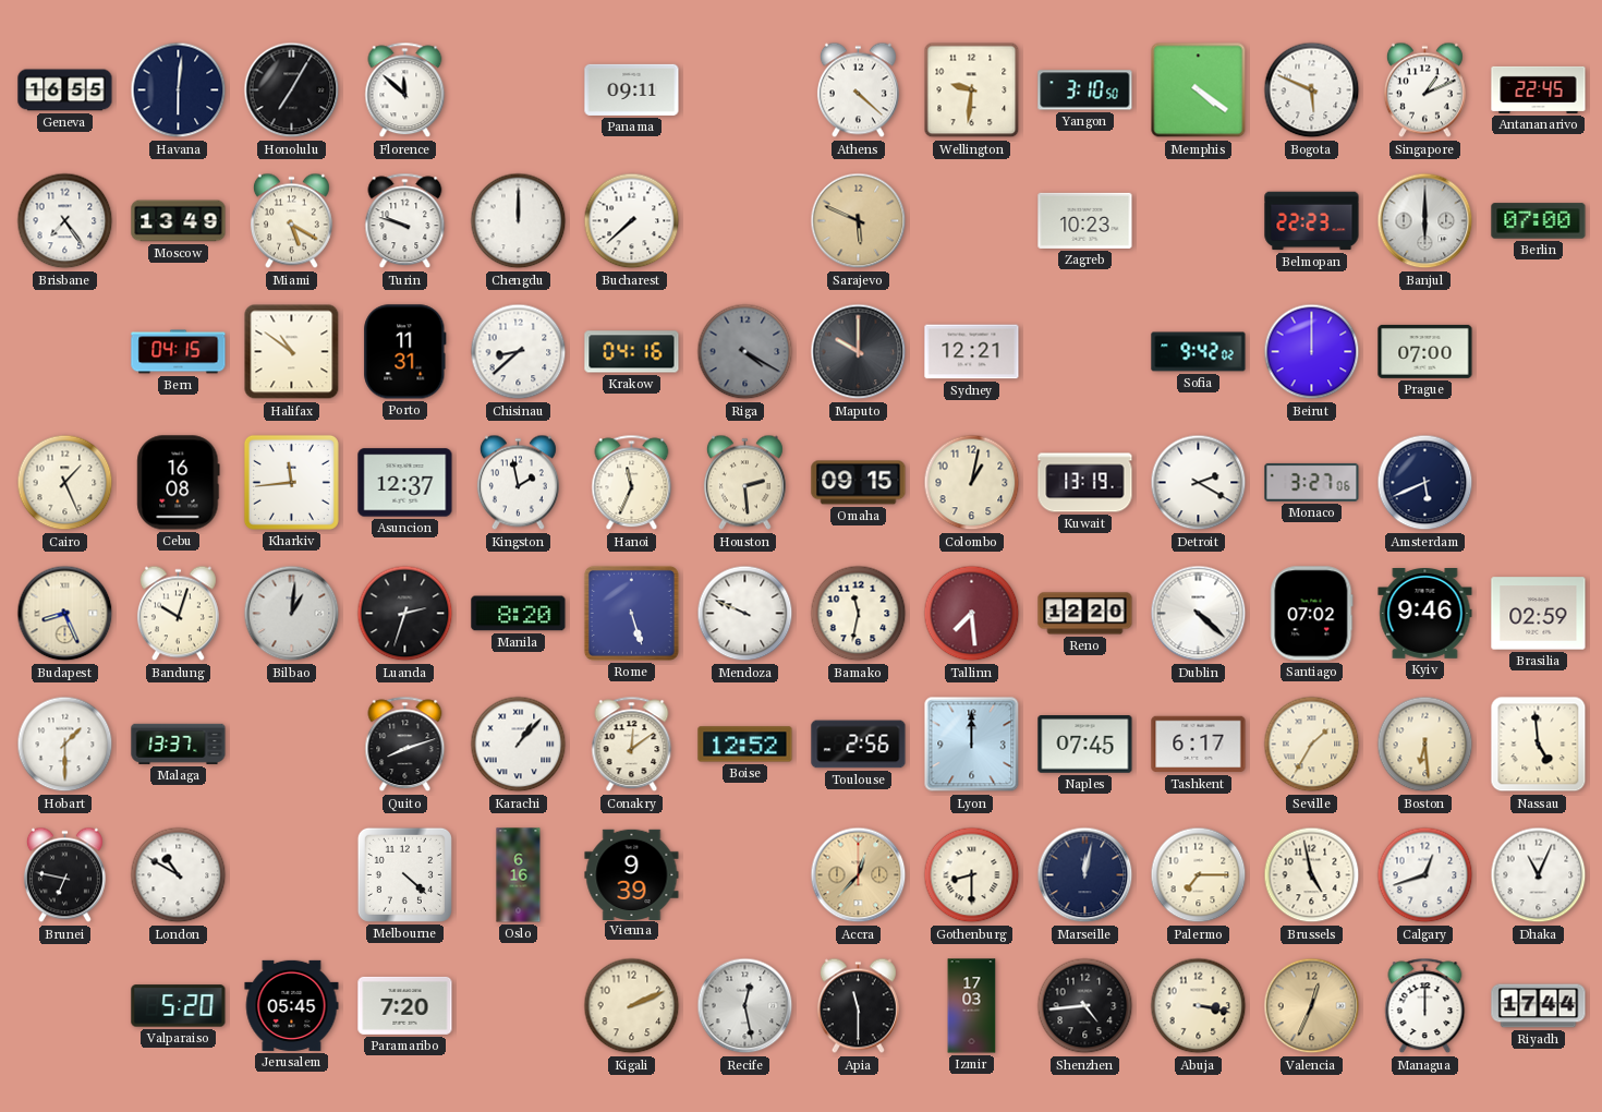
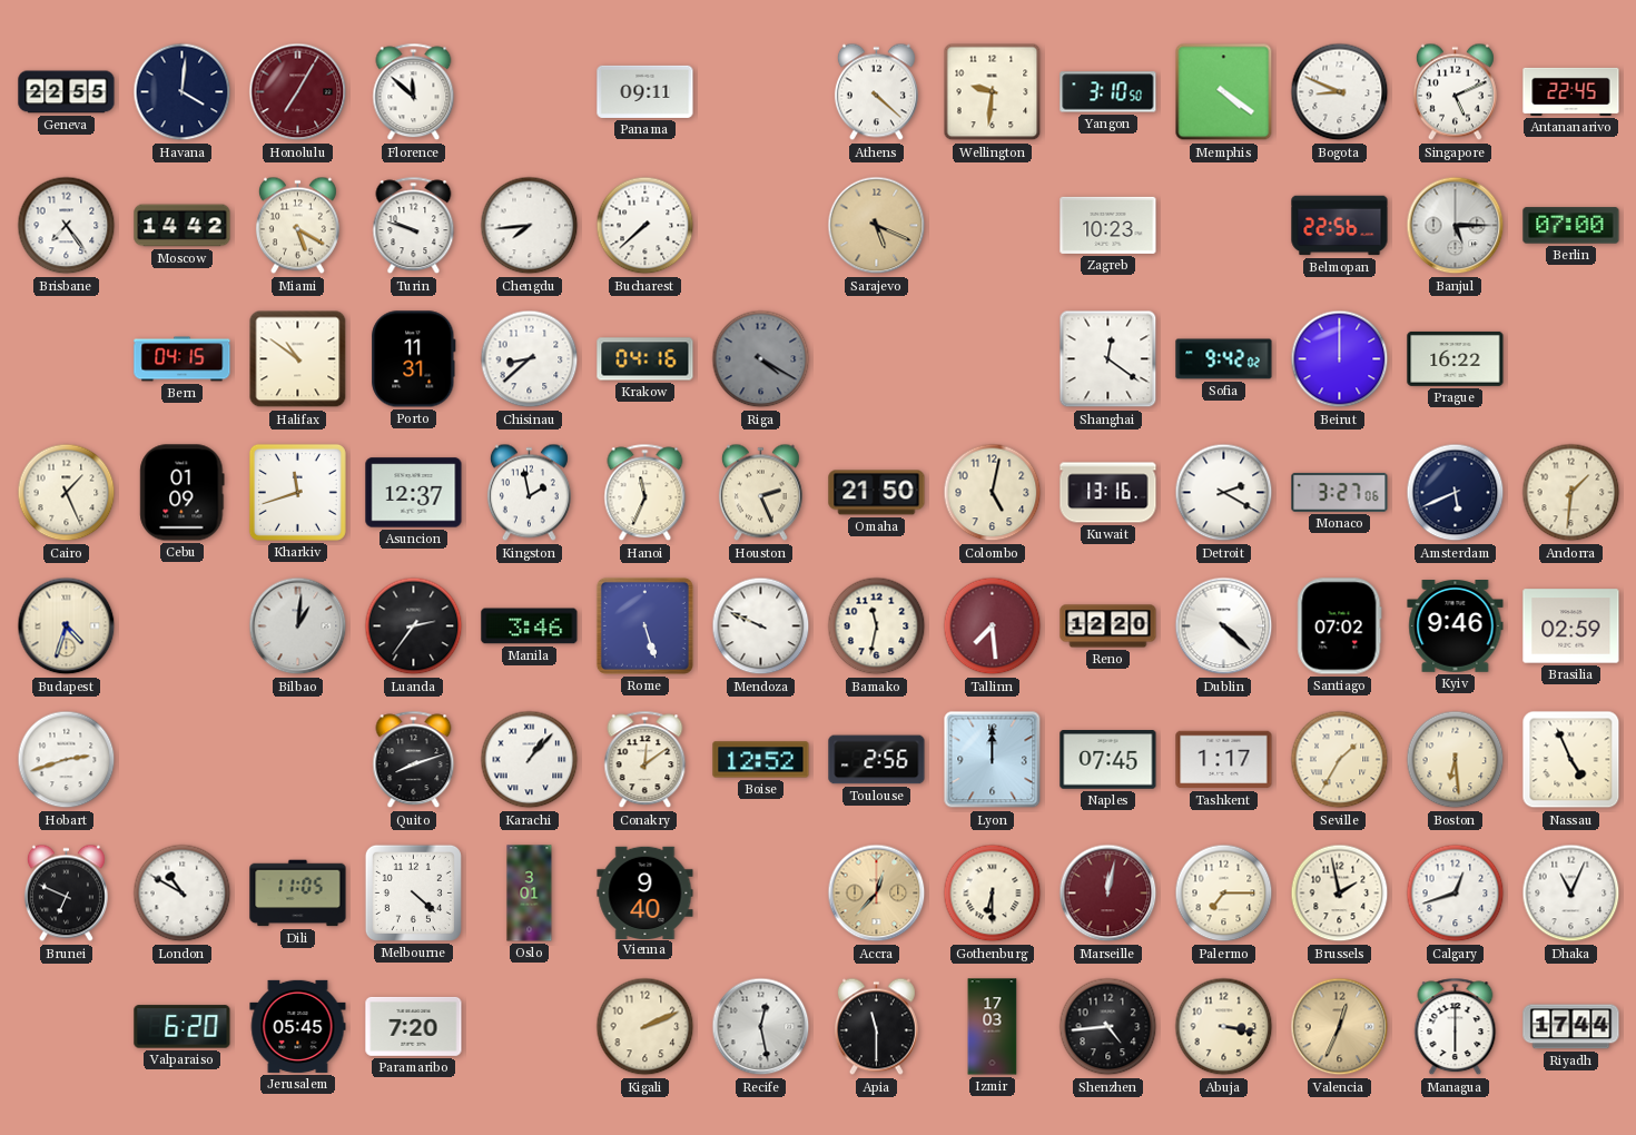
Geneva: 16:55 -> 22:55
Havana: 6:01 -> 4:01
Honolulu dial: black -> burgundy
Bogota: 5:49 -> 8:49
Singapore: 1:11 -> 5:11
Moscow: 13:49 -> 14:42
Chengdu: 12:00 -> 7:44
Sarajevo: 5:49 -> 5:19
Belmopan: 22:23 -> 22:56
Banjul: 6:00 -> 5:15
Maputo: 10:00 -> none
Sydney: 12:21 -> none
Shanghai: none -> 12:21
Prague: 07:00 -> 16:22
Cebu: 16:08 -> 01:09
Kharkiv: 11:44 -> 11:42
Houston: 2:29 -> 2:26
Omaha: 09:15 -> 21:50
Colombo: 1:02 -> 5:02
Kuwait: 13:19 -> 13:16
Andorra: none -> 1:31
Budapest: 8:26 -> 4:33
Bandung: 10:03 -> none
Luanda: 2:33 -> 2:36
Manila: 8:20 -> 3:46
Hobart: 1:30 -> 2:42
Malaga: 13:37 -> none
Tashkent: 6:17 -> 1:17
Nassau: 4:59 -> 4:56
Brunei: 6:47 -> 6:49
Dili: none -> 11:05
Oslo: 6:16 -> 3:01
Vienna: 9:39 -> 9:40
Gothenburg: 8:30 -> 6:30
Marseille dial: navy -> burgundy
Brussels: 4:58 -> 1:58
Valparaiso: 5:20 -> 6:20
Managua: 12:00 -> 6:00
